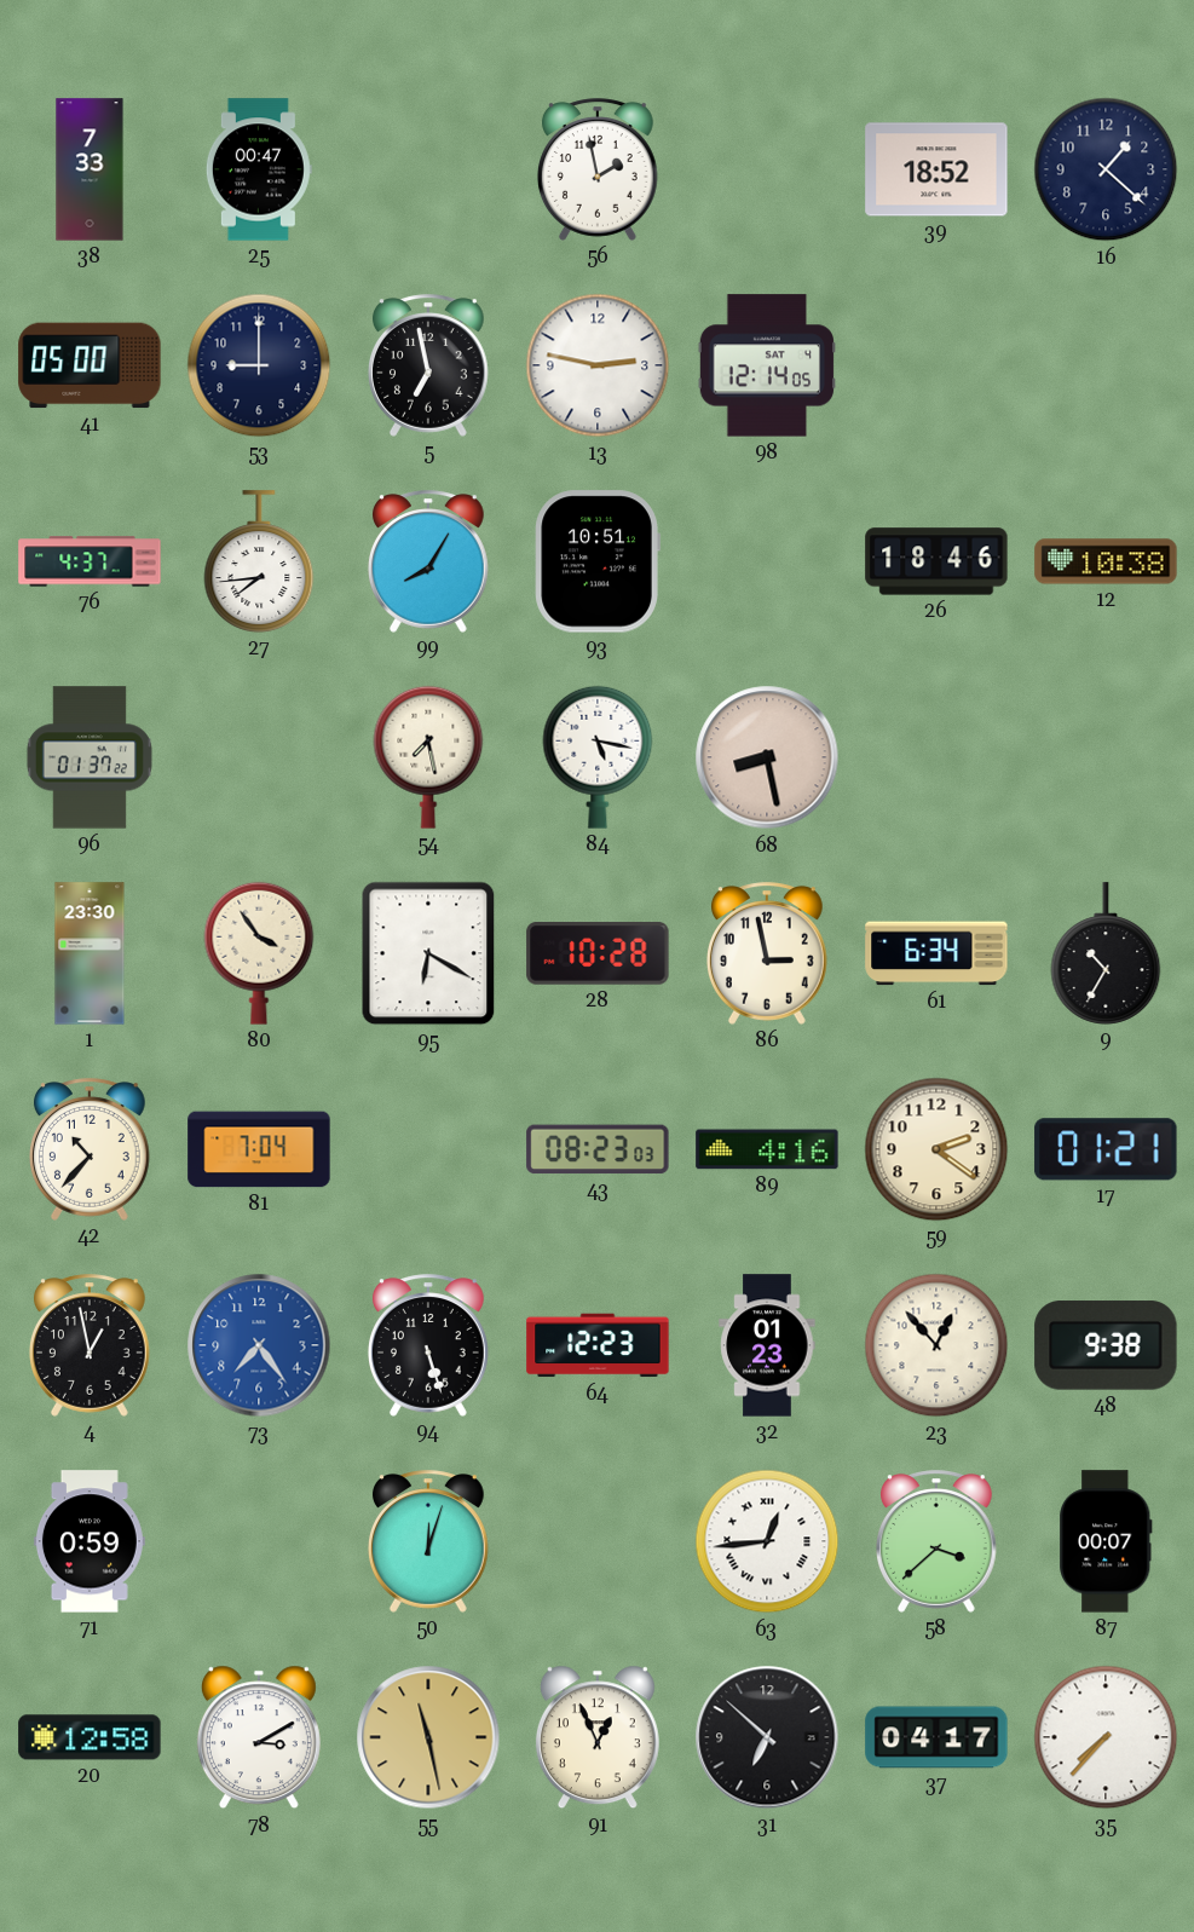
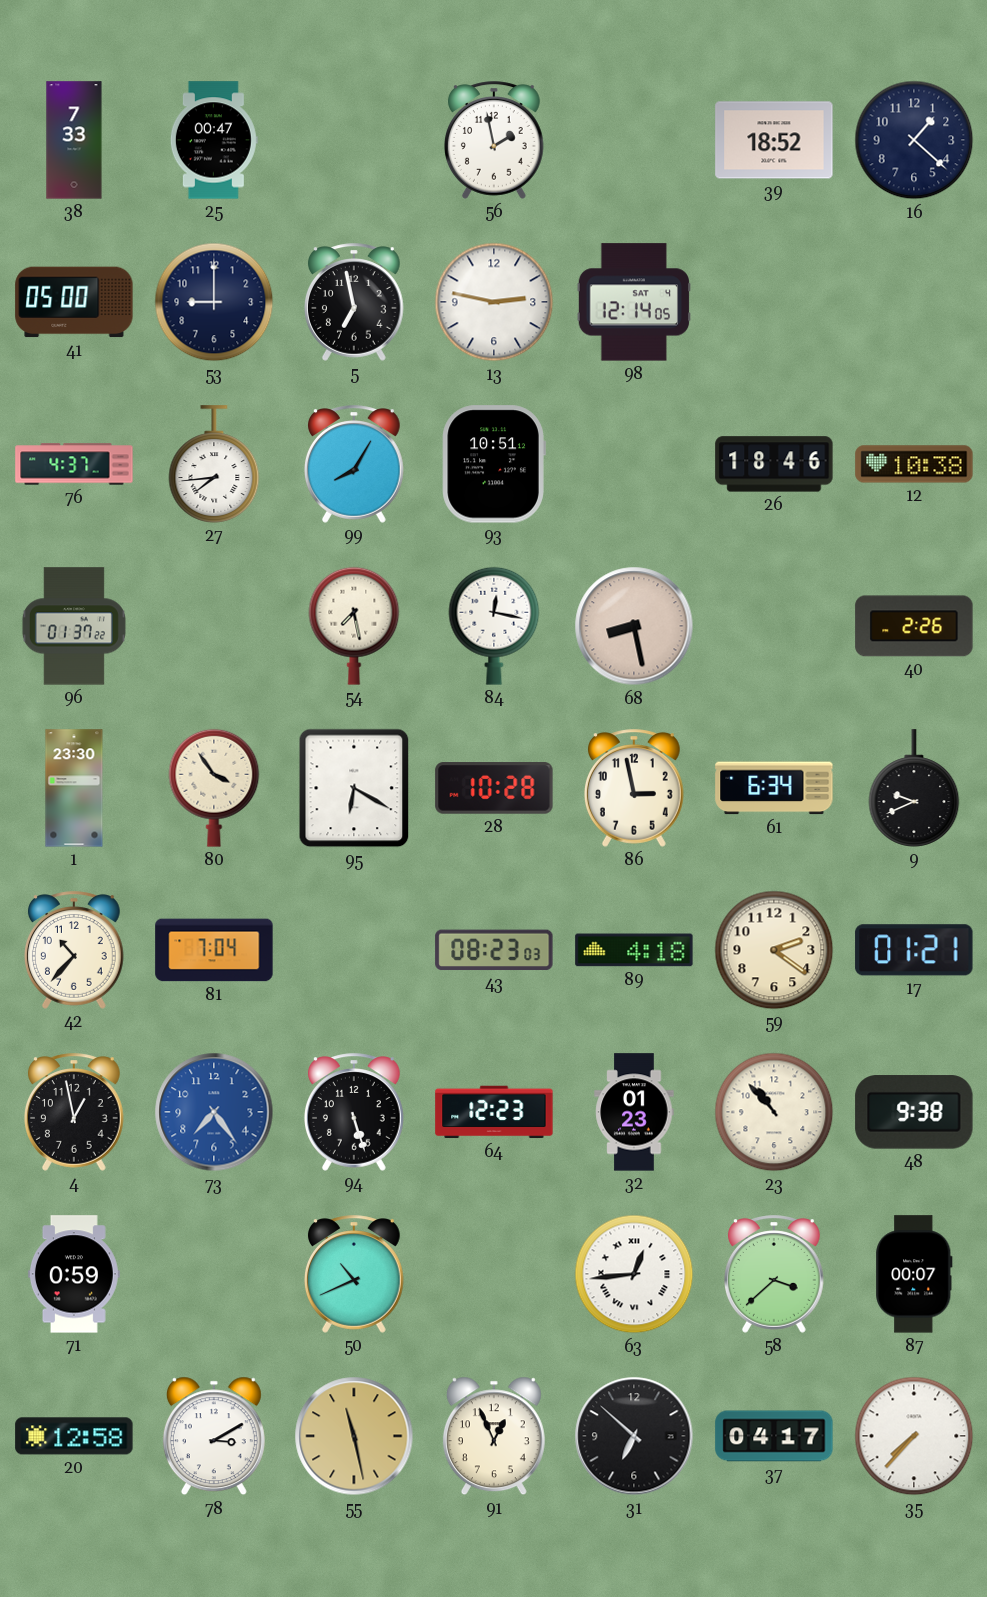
84: 5:17 -> 12:17
40: none -> 2:26
9: 10:35 -> 9:41
89: 4:16 -> 4:18
23: 12:53 -> 10:53
50: 12:03 -> 10:41
